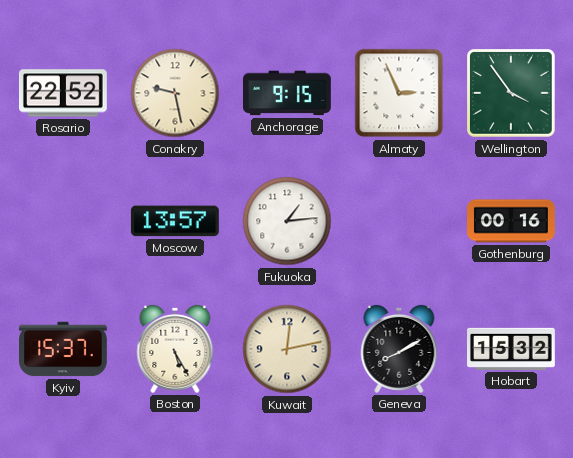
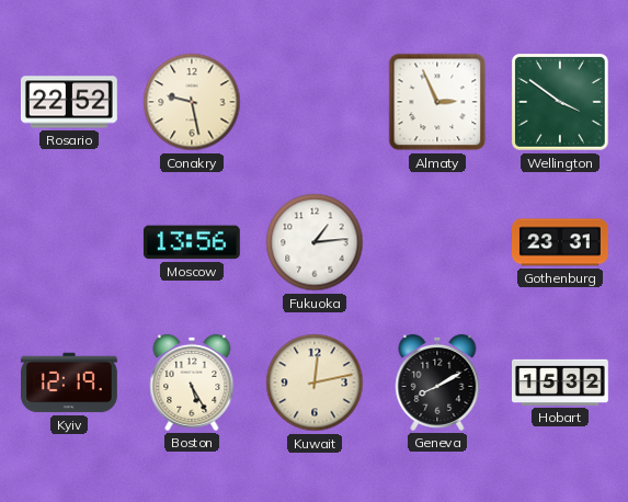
Anchorage: 9:15 -> none
Wellington: 3:54 -> 3:51
Moscow: 13:57 -> 13:56
Gothenburg: 00:16 -> 23:31
Kyiv: 15:37 -> 12:19
